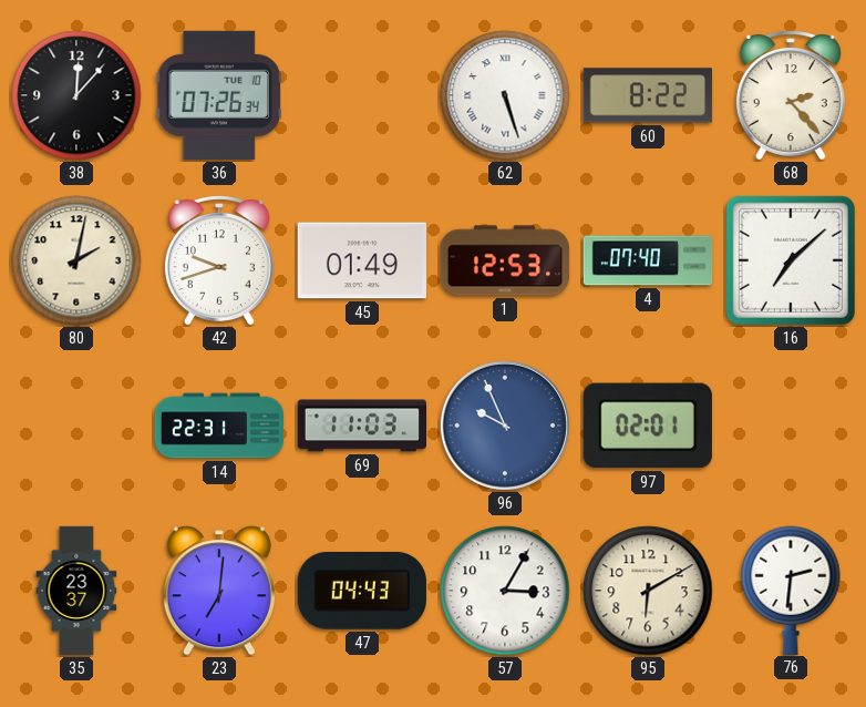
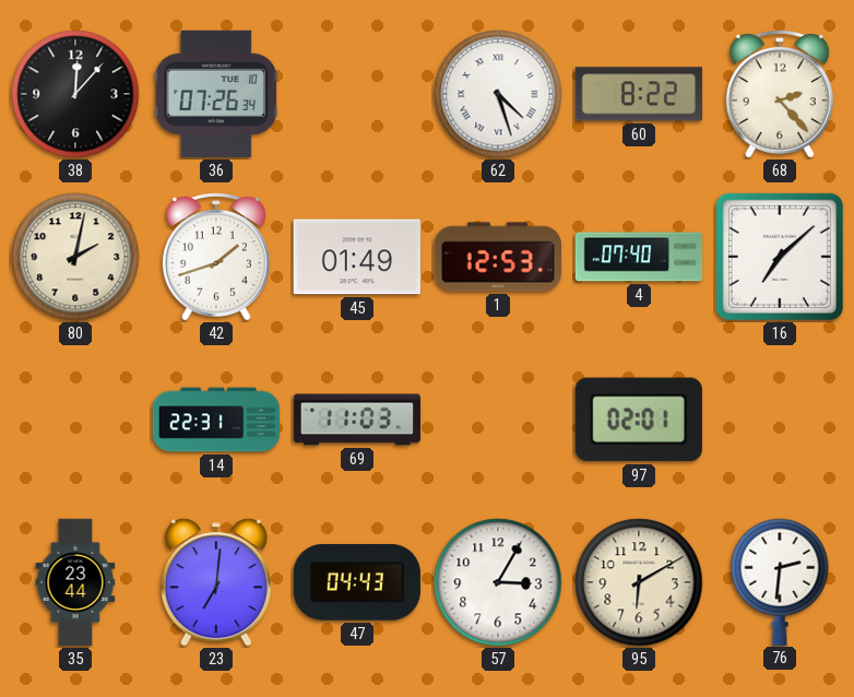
62: 5:27 -> 4:27
42: 9:42 -> 1:42
96: 9:56 -> none
35: 23:37 -> 23:44
